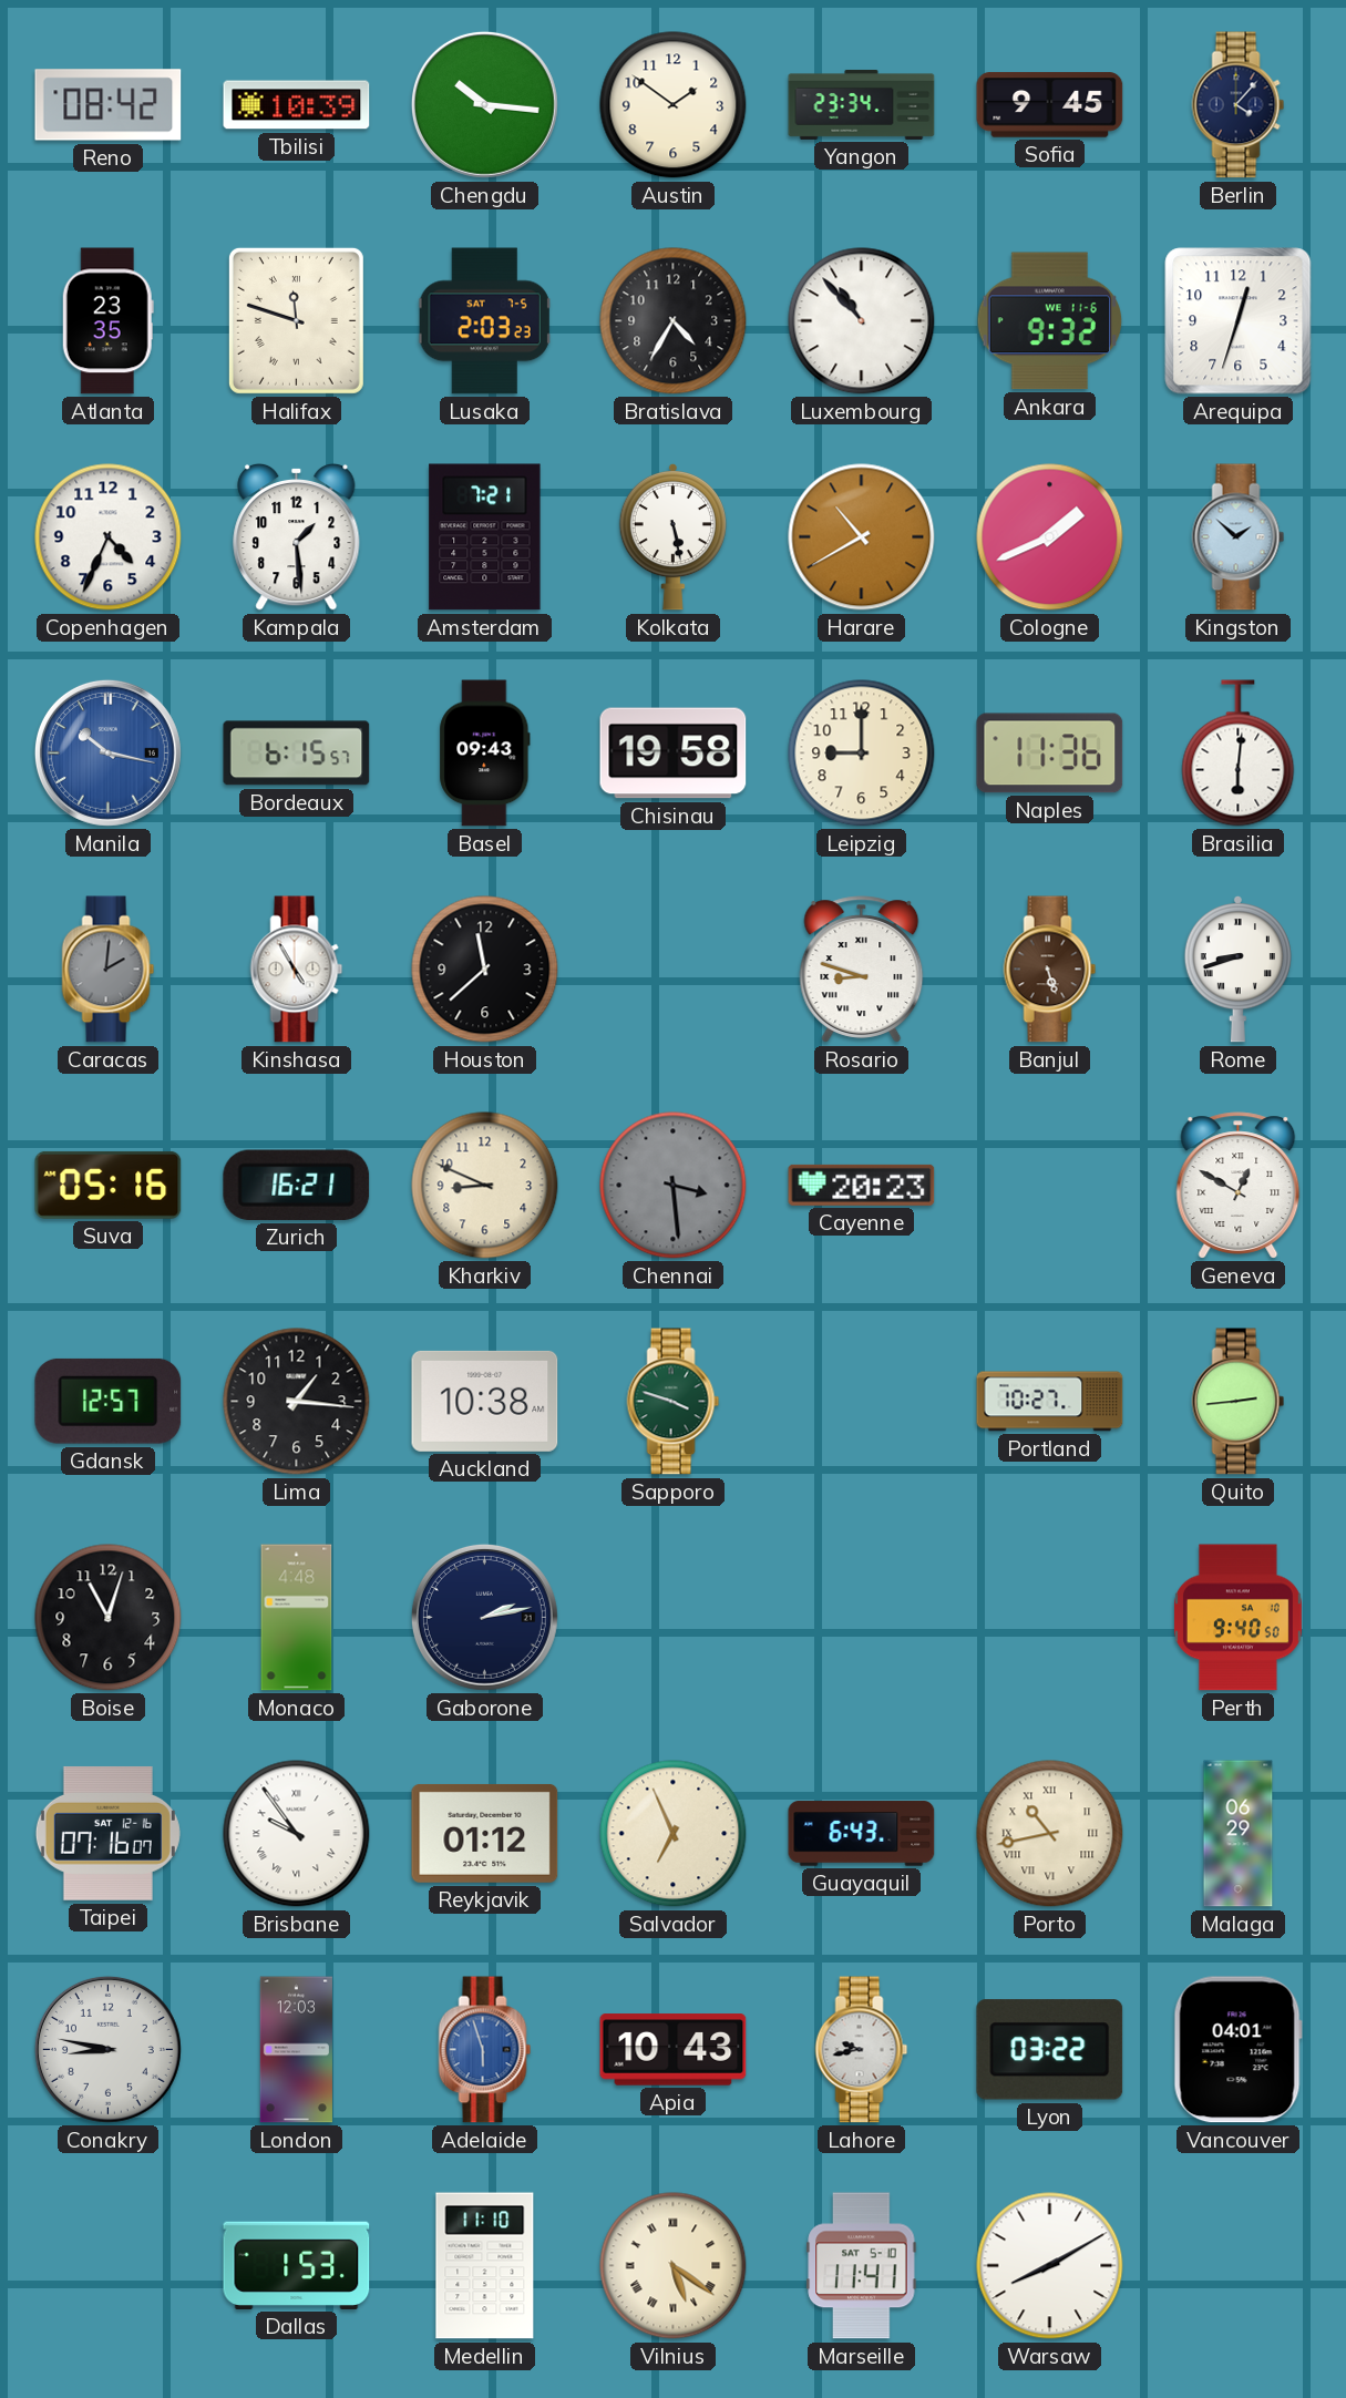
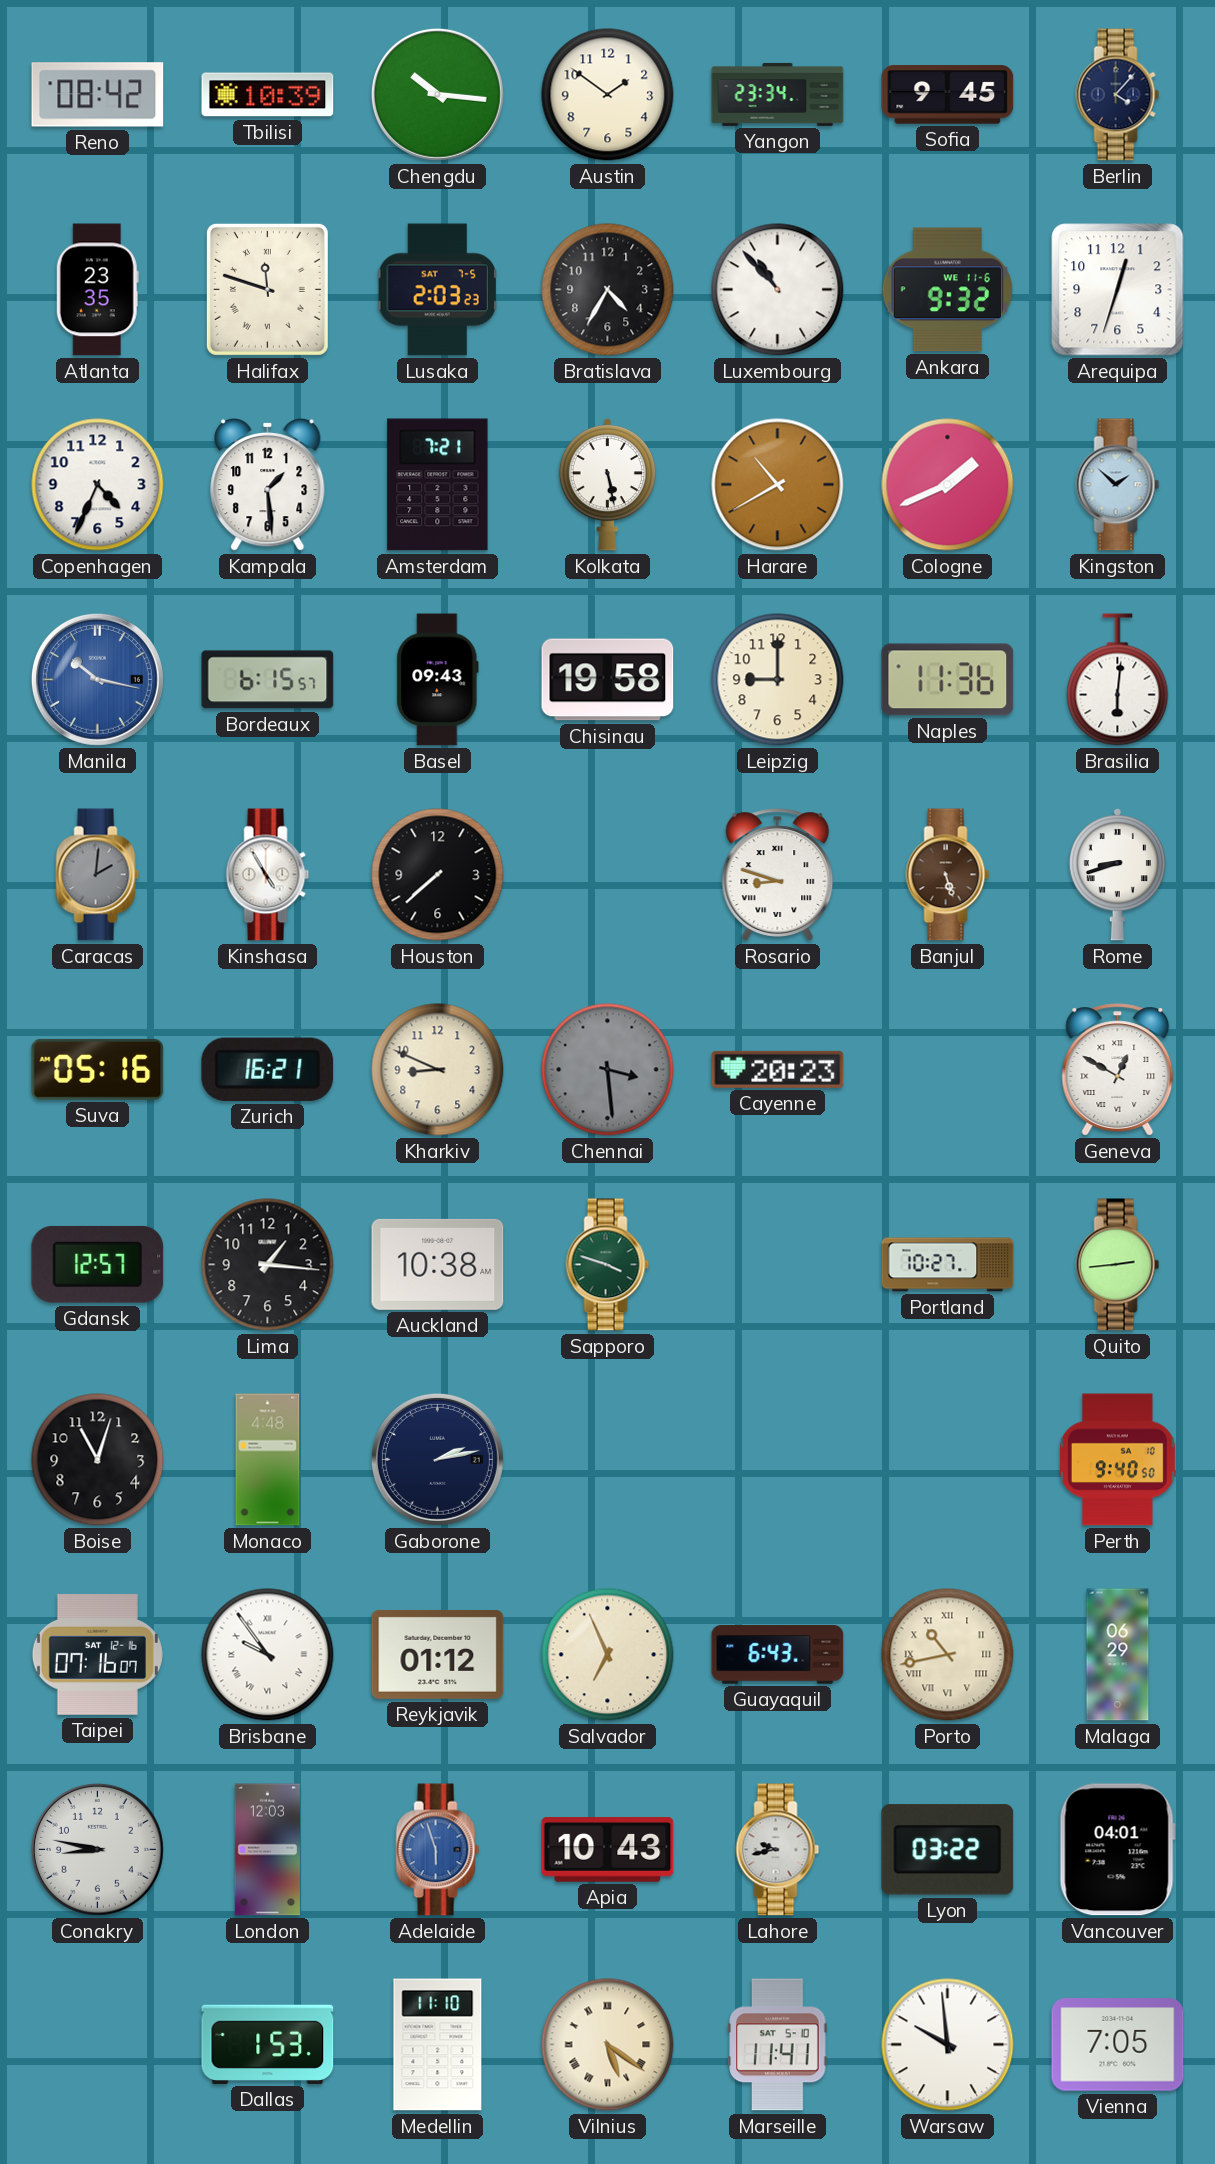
Houston: 11:38 -> 7:38
Warsaw: 8:10 -> 9:59
Vienna: none -> 7:05
